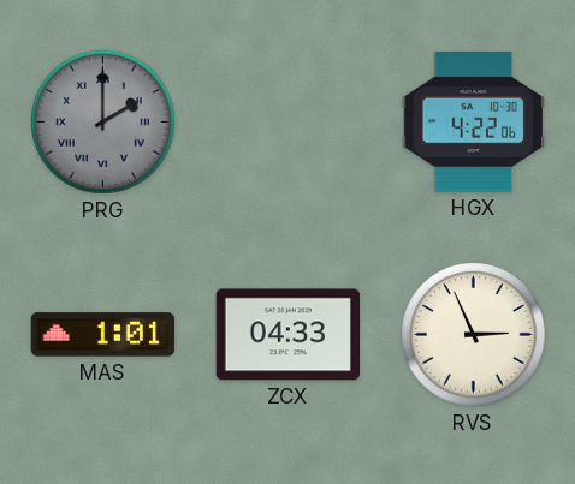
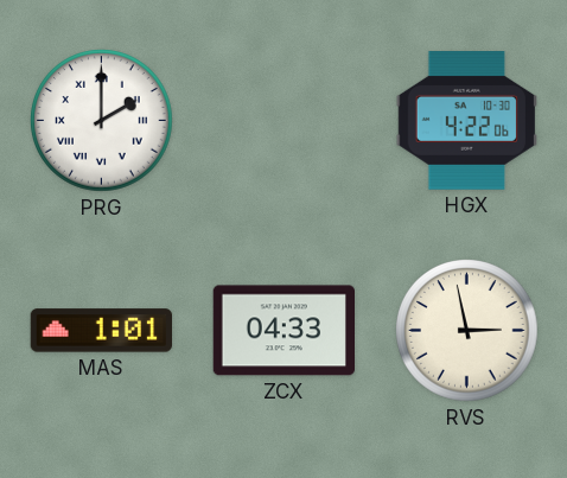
PRG dial: grey -> white
RVS: 2:56 -> 2:58
